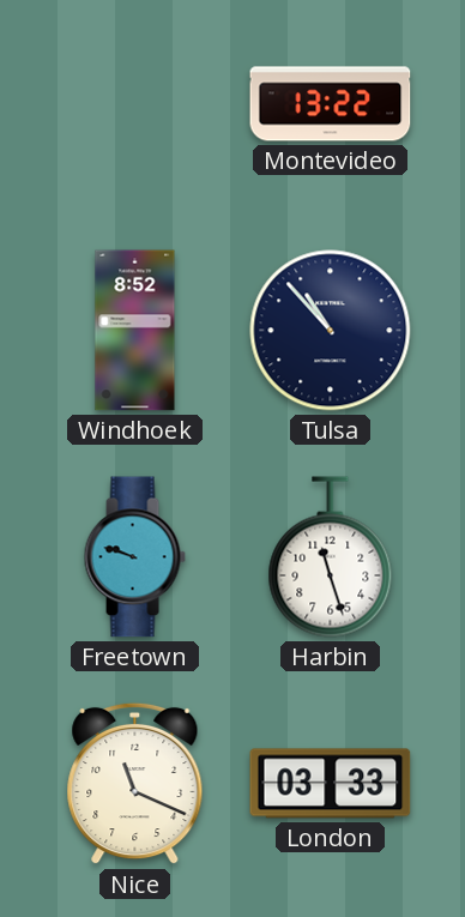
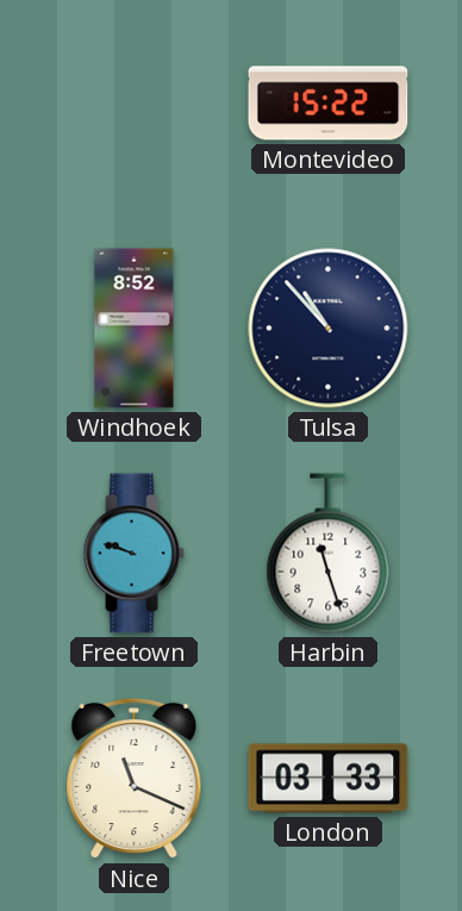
Montevideo: 13:22 -> 15:22
